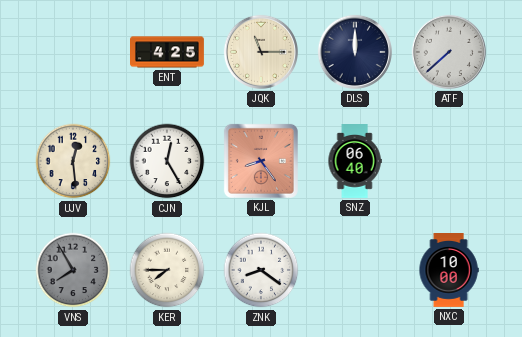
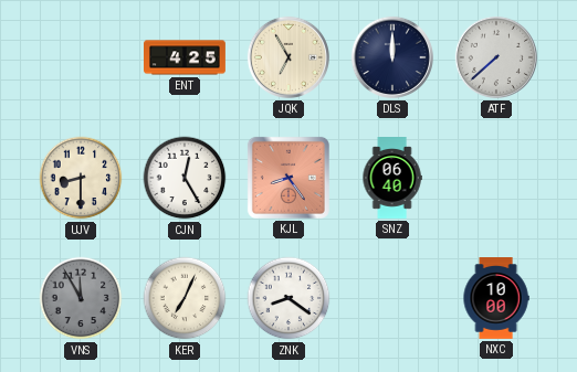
JQK: 11:15 -> 6:55
UJV: 12:29 -> 8:30
VNS: 7:55 -> 11:55
KER: 7:45 -> 7:04
